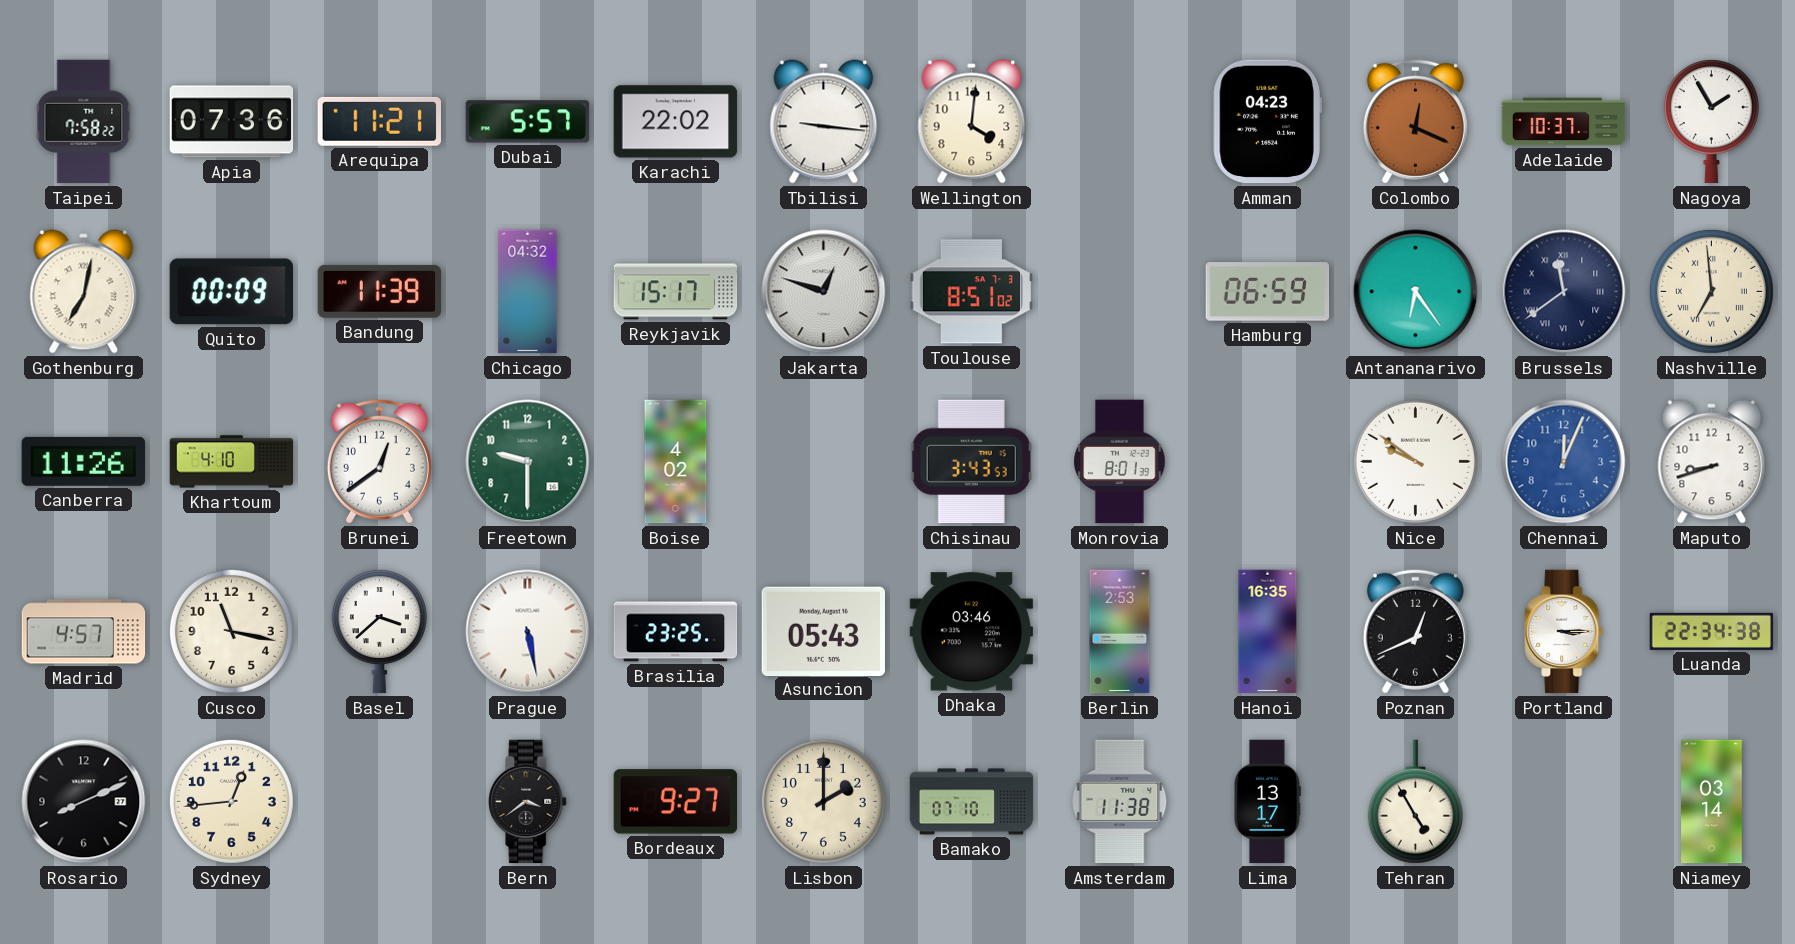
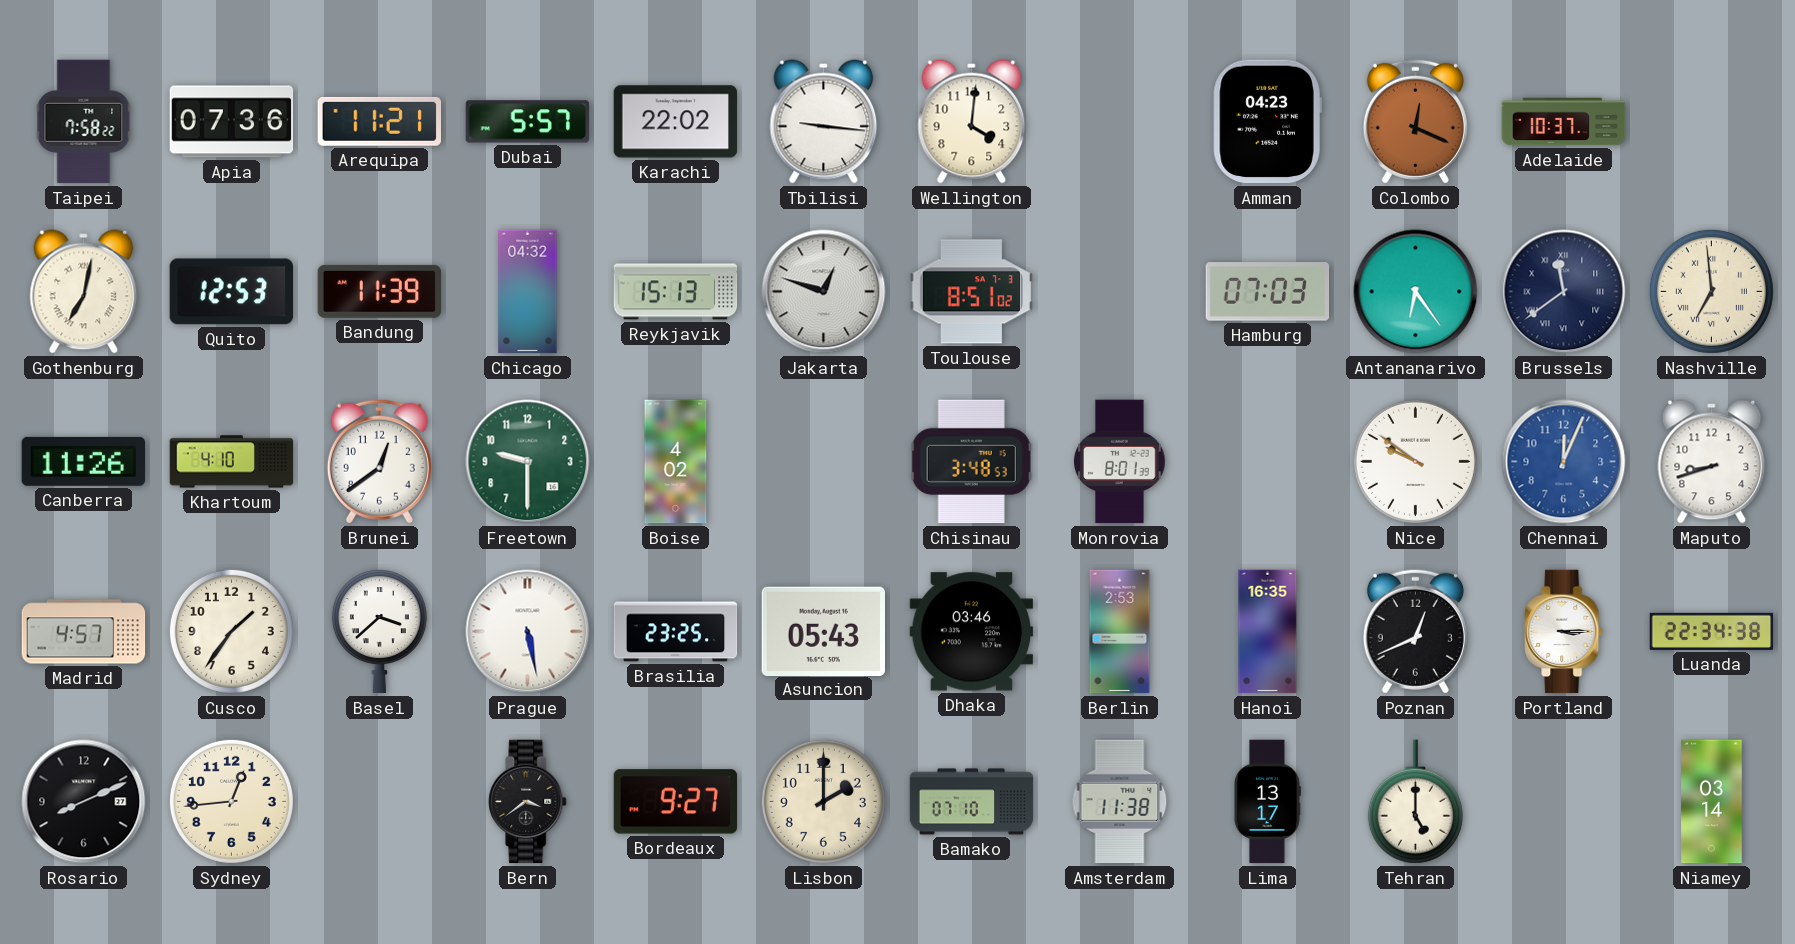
Nagoya: 1:55 -> none
Quito: 00:09 -> 12:53
Reykjavik: 15:17 -> 15:13
Hamburg: 06:59 -> 07:03
Chisinau: 3:43 -> 3:48
Cusco: 11:17 -> 1:36
Tehran: 4:55 -> 5:00
